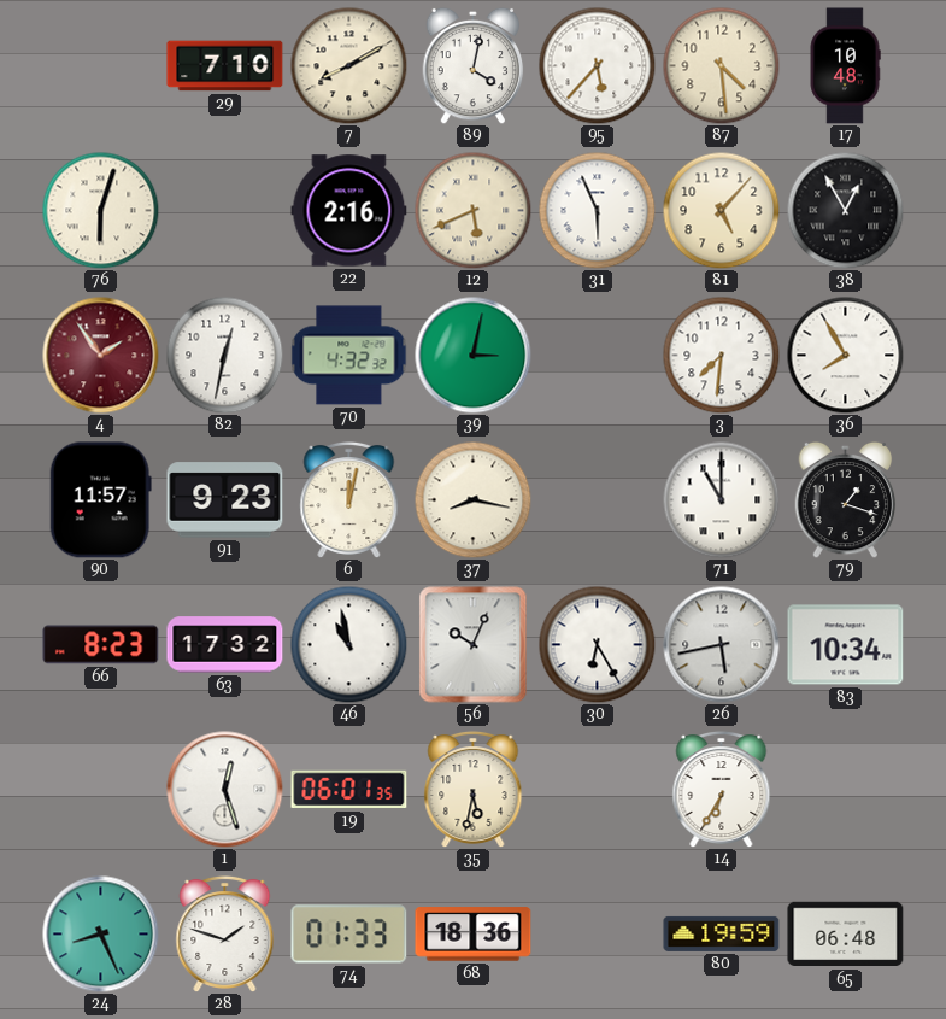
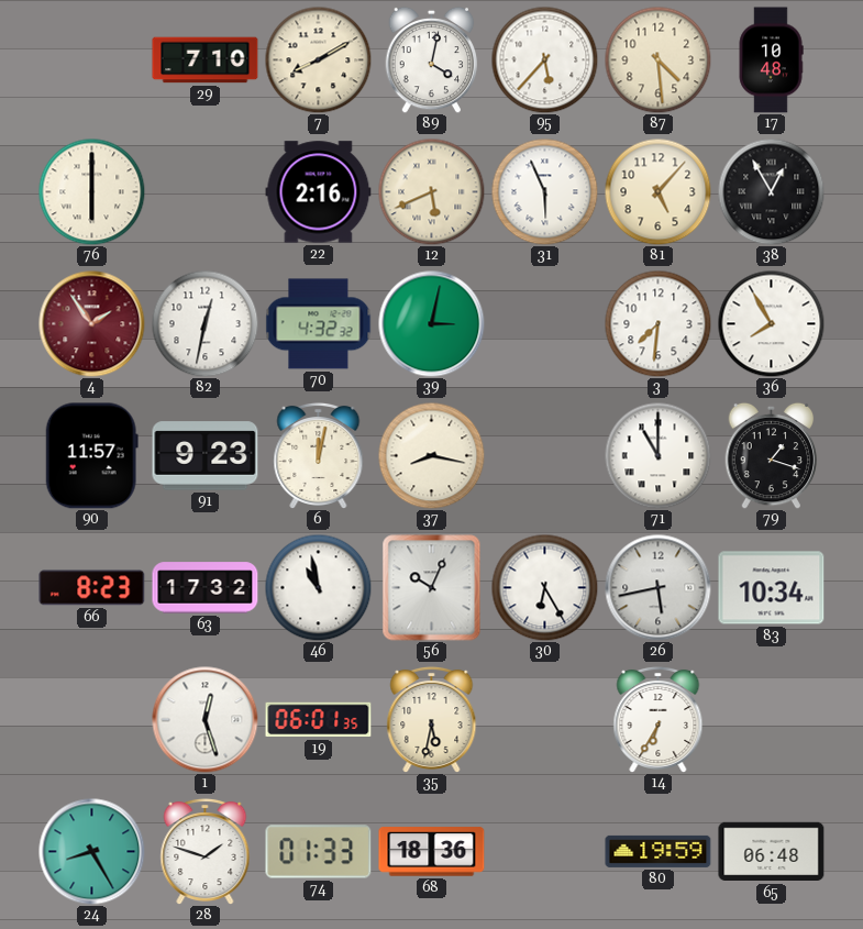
76: 6:03 -> 6:00
24: 8:26 -> 8:25
